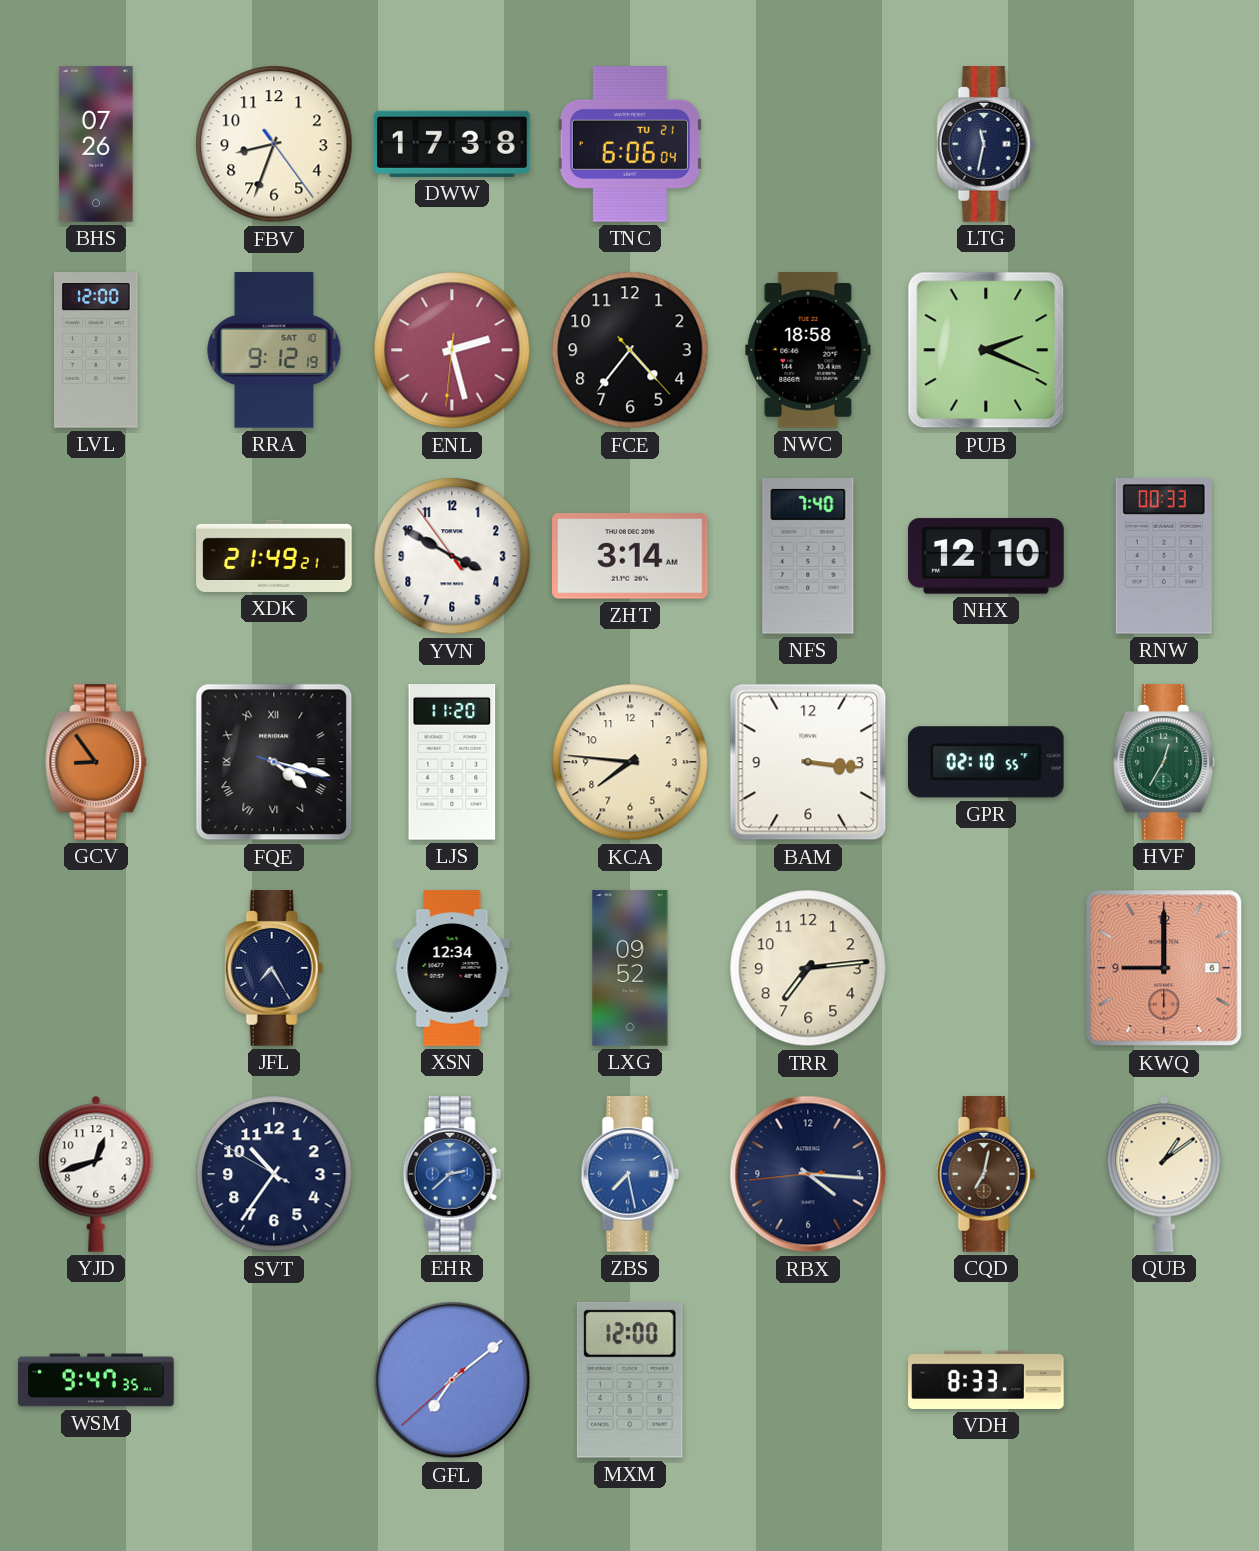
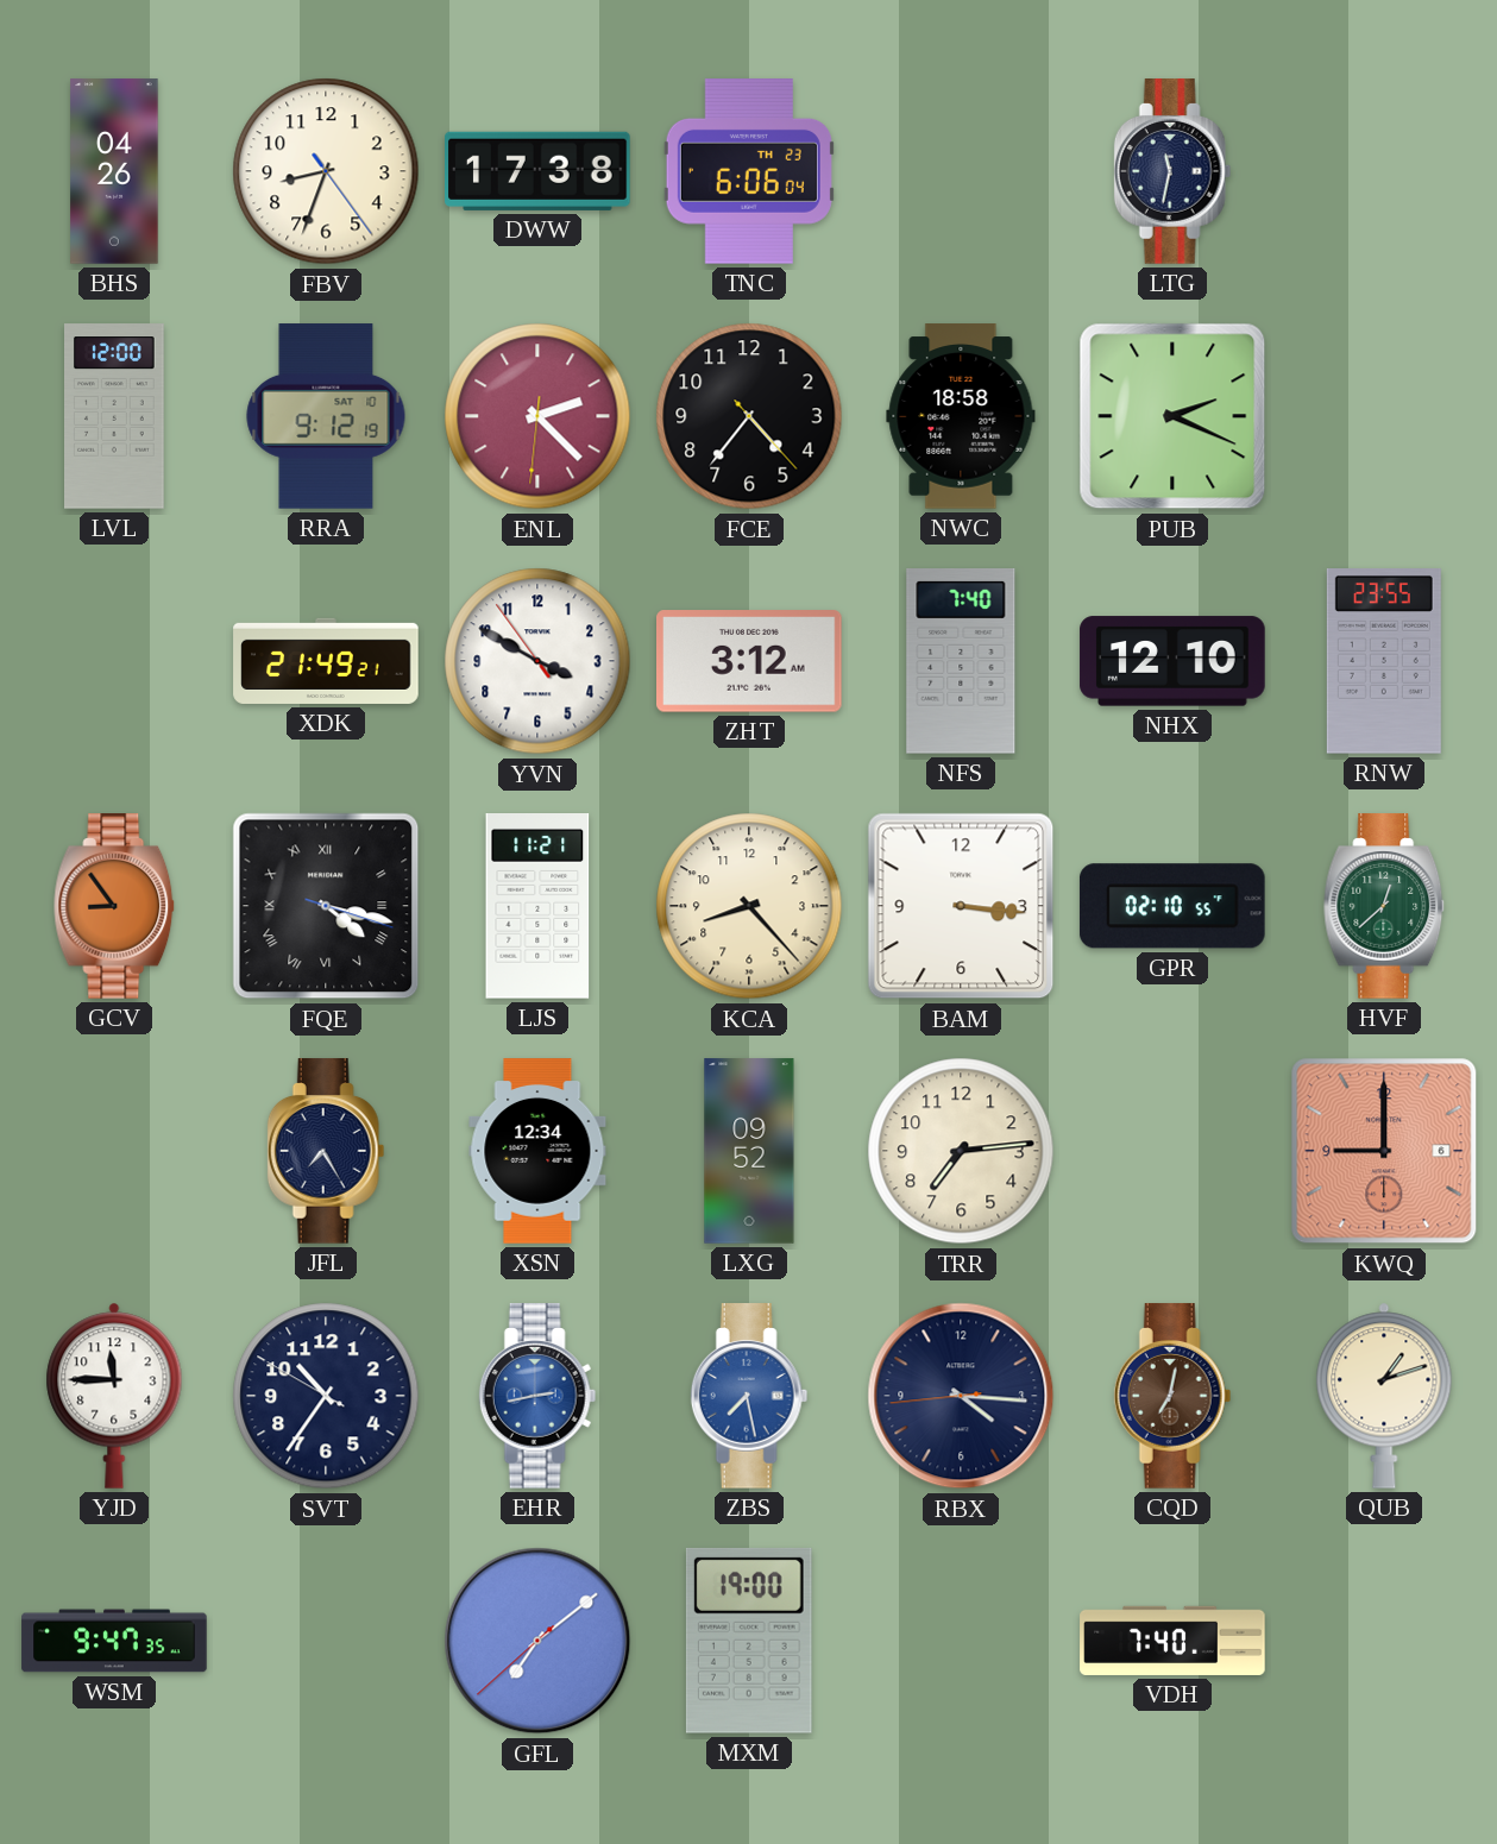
BHS: 07:26 -> 04:26
TNC date: TU 21 -> TH 23
ENL: 2:27 -> 2:22
ZHT: 3:14 -> 3:12
RNW: 00:33 -> 23:55
LJS: 11:20 -> 11:21
KCA: 7:46 -> 8:23
HVF: 12:35 -> 12:38
YJD: 12:42 -> 11:45
EHR: 2:38 -> 2:43
QUB: 1:09 -> 1:12
MXM: 12:00 -> 19:00
VDH: 8:33 -> 7:40
